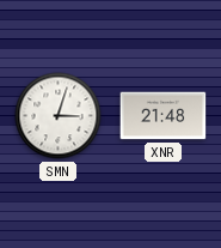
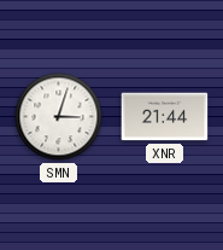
XNR: 21:48 -> 21:44
